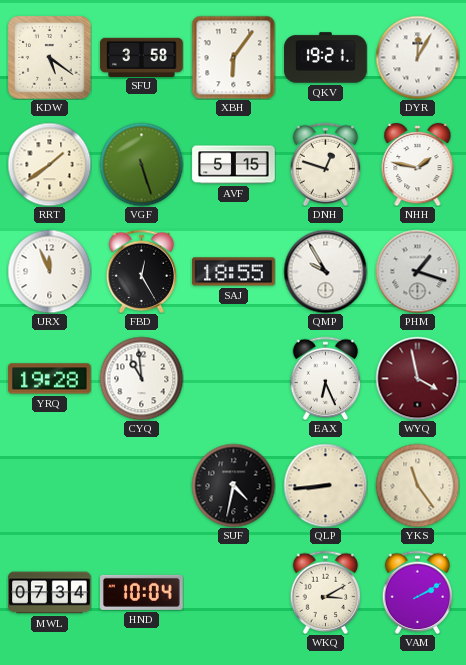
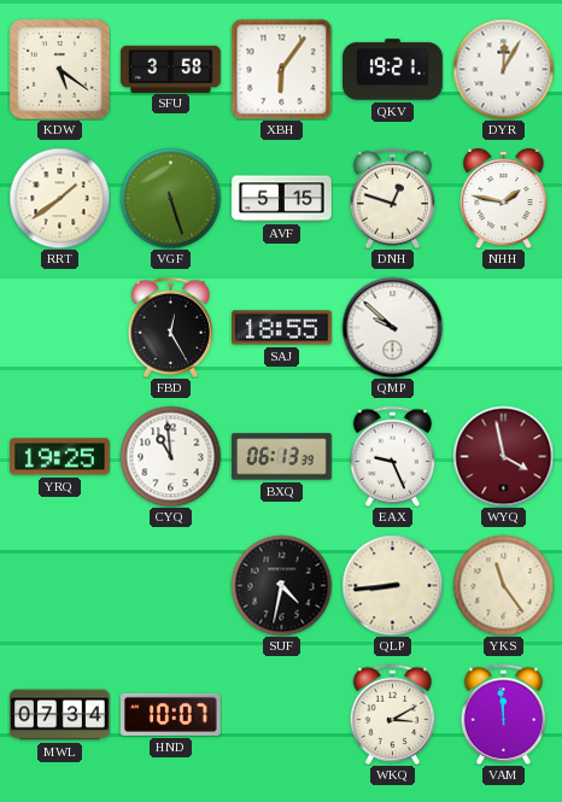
URX: 11:56 -> none
QMP: 9:55 -> 9:52
PHM: 1:18 -> none
YRQ: 19:28 -> 19:25
BXQ: none -> 06:13
EAX: 6:26 -> 9:26
HND: 10:04 -> 10:07
VAM: 2:10 -> 11:59
